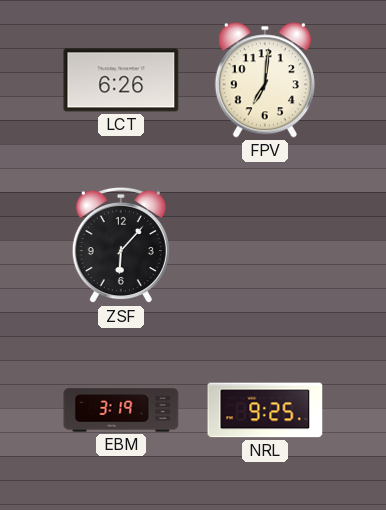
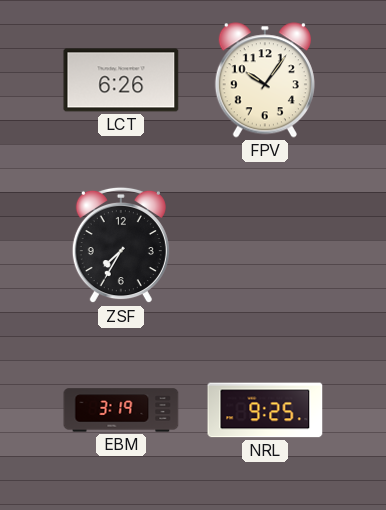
FPV: 7:01 -> 10:06
ZSF: 6:07 -> 7:35
